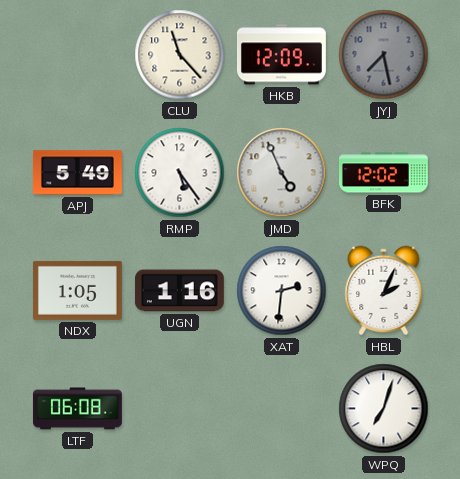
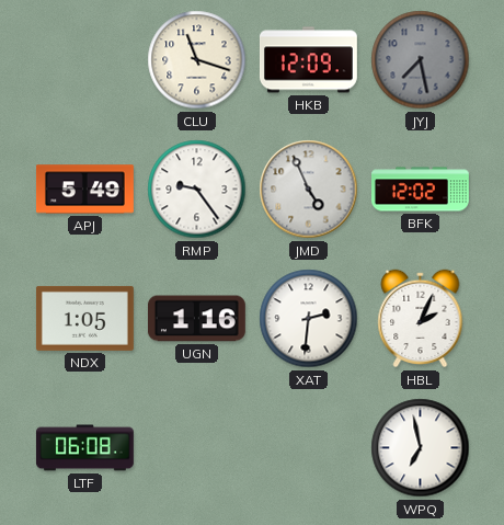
CLU: 11:23 -> 11:18
RMP: 5:24 -> 9:24
WPQ: 7:03 -> 6:58
